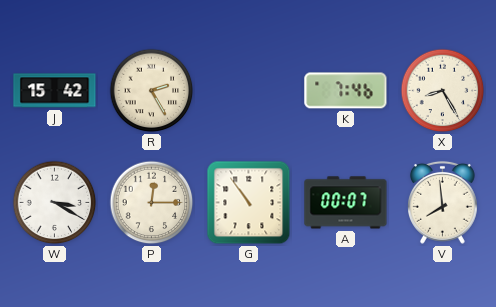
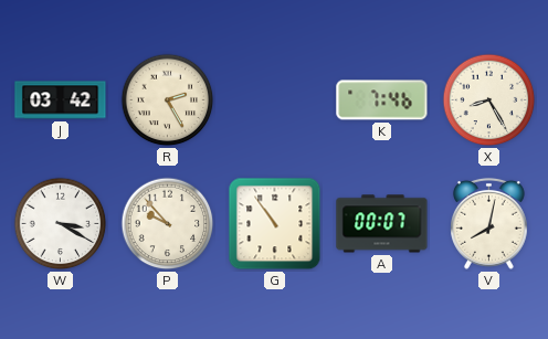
J: 15:42 -> 03:42
P: 12:15 -> 9:53
V: 7:59 -> 8:02
